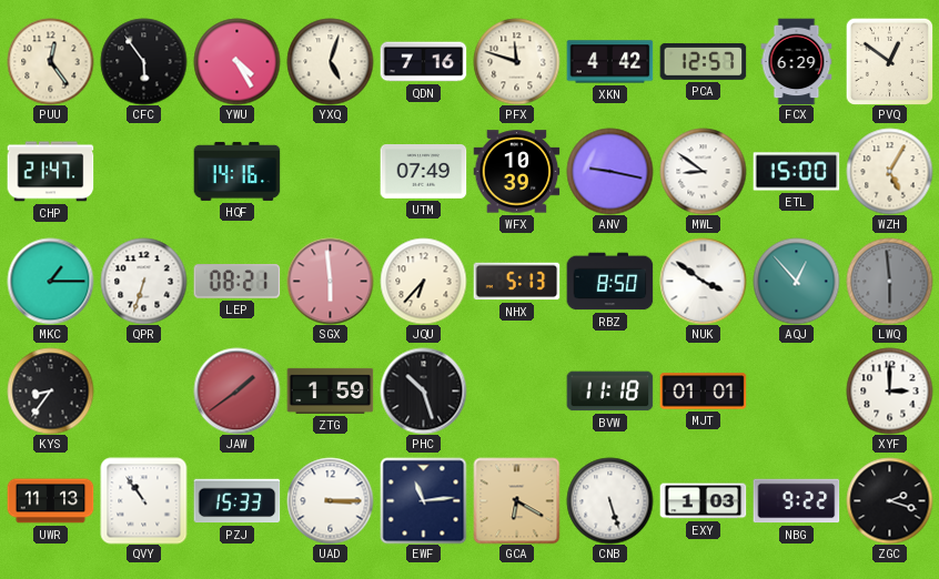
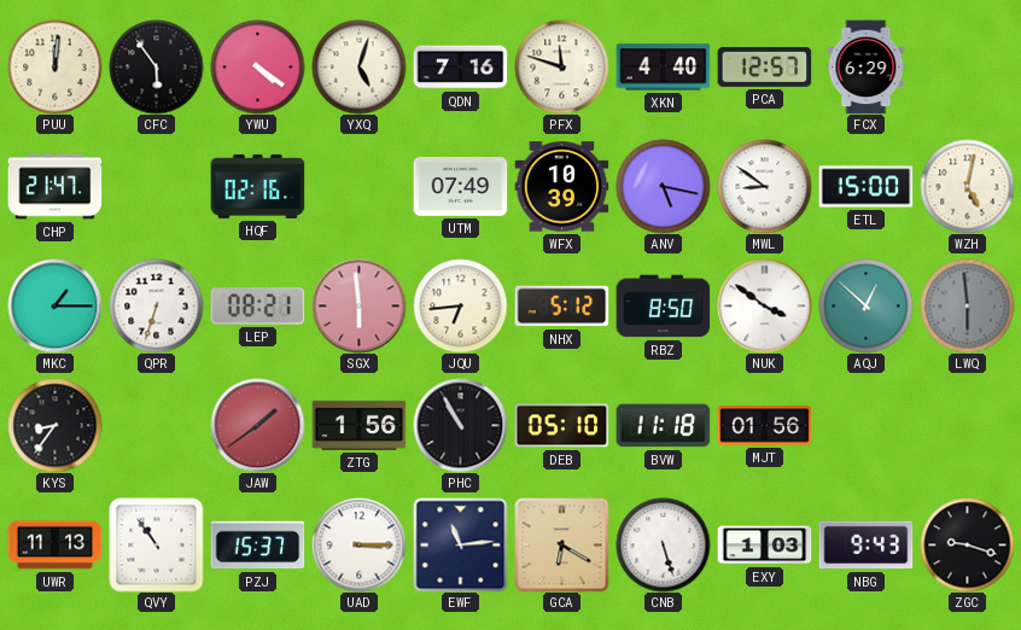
PUU: 12:24 -> 12:01
YWU: 4:25 -> 4:21
XKN: 4:42 -> 4:40
PVQ: 12:51 -> none
HQF: 14:16 -> 02:16
ANV: 9:17 -> 5:17
WZH: 5:05 -> 5:02
JQU: 6:37 -> 6:44
NHX: 5:13 -> 5:12
AQJ: 12:53 -> 12:52
ZTG: 1:59 -> 1:56
PHC: 10:27 -> 10:55
DEB: none -> 05:10
MJT: 01:01 -> 01:56
XYF: 3:00 -> none
PZJ: 15:33 -> 15:37
NBG: 9:22 -> 9:43
ZGC: 2:18 -> 9:18
